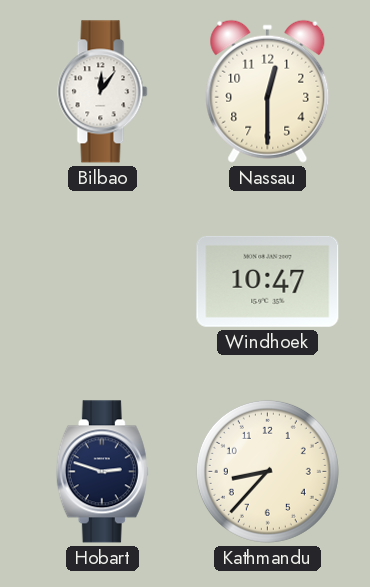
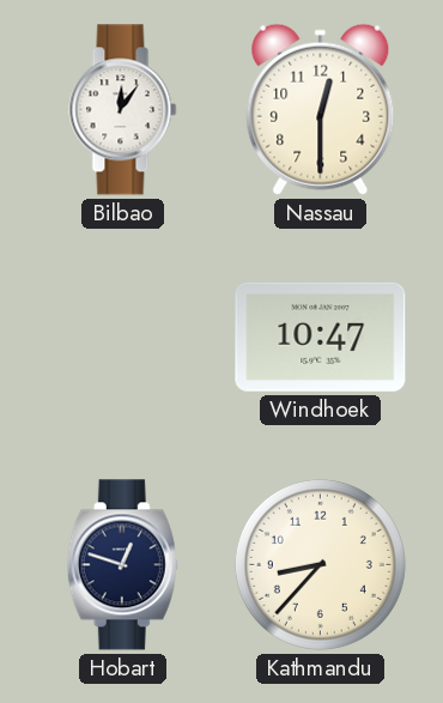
Hobart: 2:48 -> 12:48
